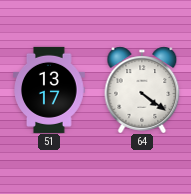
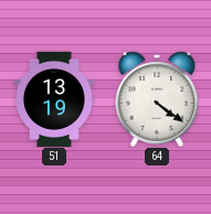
51: 13:17 -> 13:19
